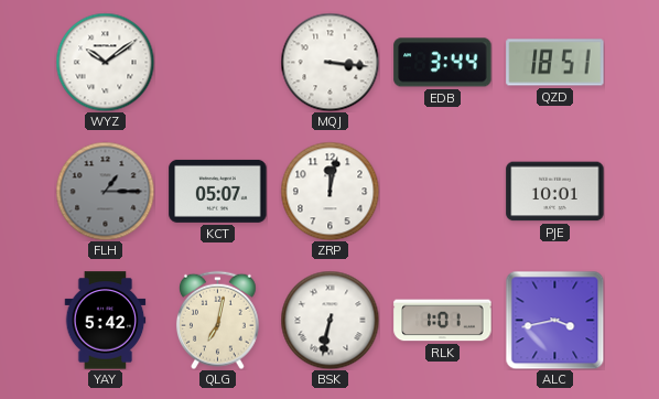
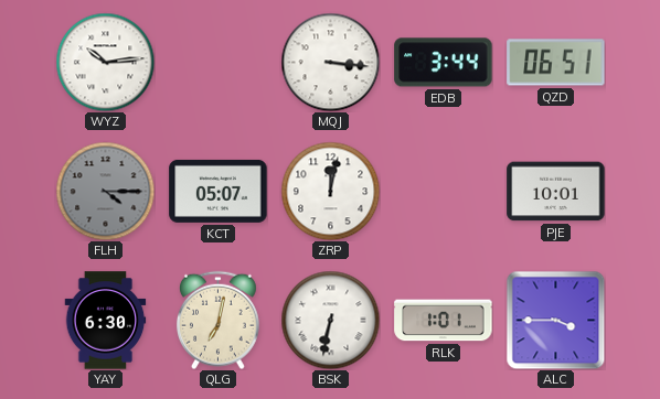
WYZ: 10:09 -> 10:14
QZD: 18:51 -> 06:51
FLH: 1:15 -> 4:15
YAY: 5:42 -> 6:30
ALC: 3:43 -> 3:45
